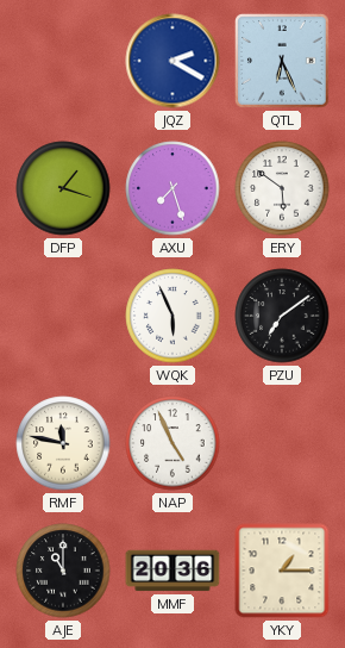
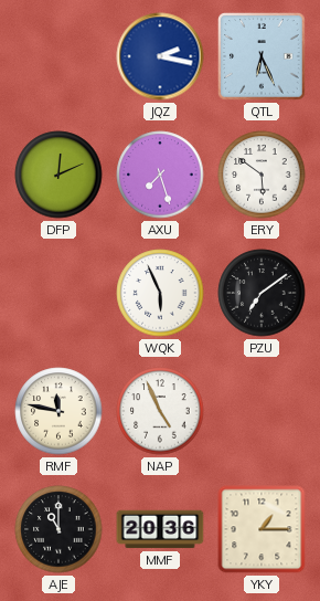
JQZ: 2:20 -> 2:17
DFP: 1:18 -> 12:11
